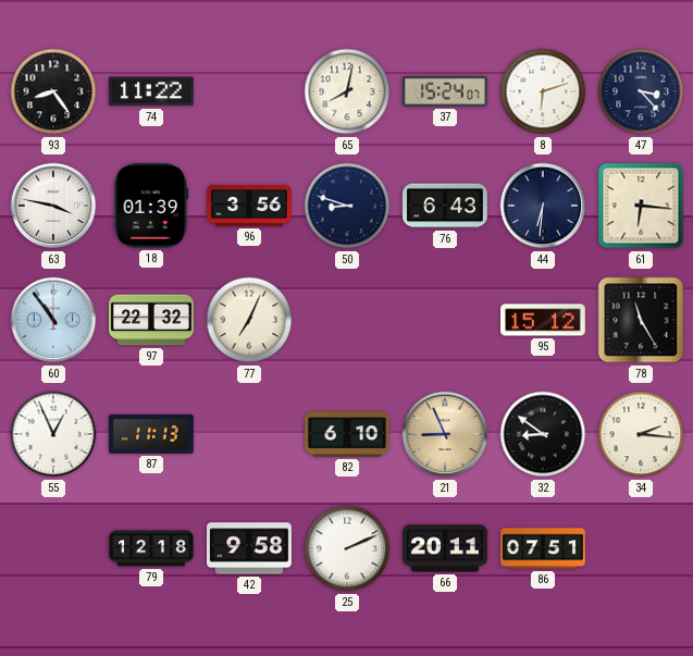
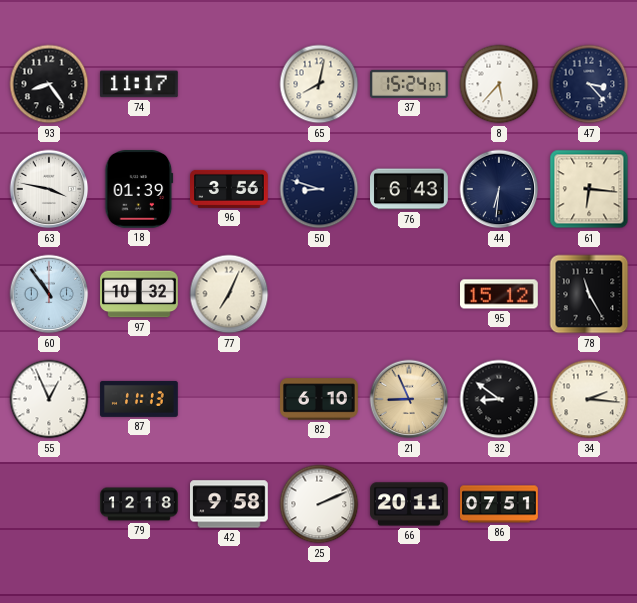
74: 11:22 -> 11:17
8: 6:12 -> 5:37
97: 22:32 -> 10:32
